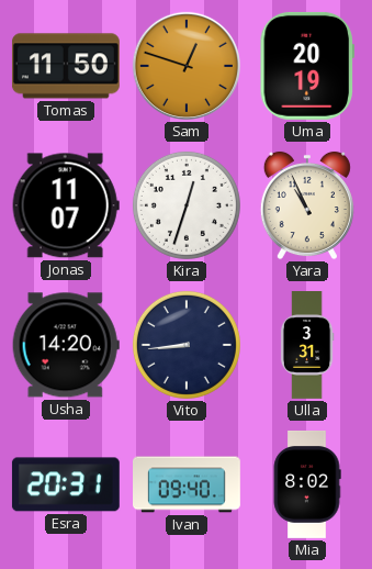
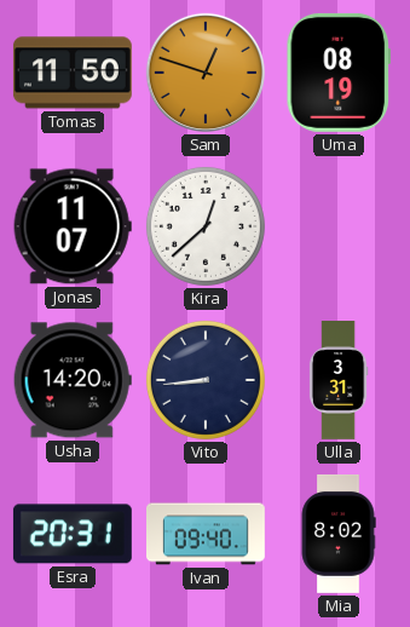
Uma: 20:19 -> 08:19
Kira: 12:33 -> 12:38
Yara: 10:56 -> none
